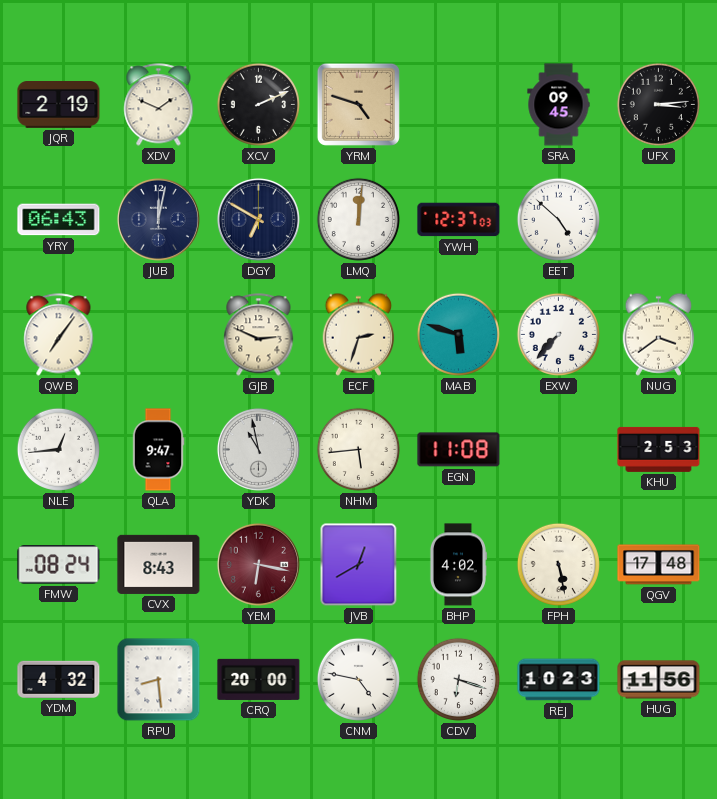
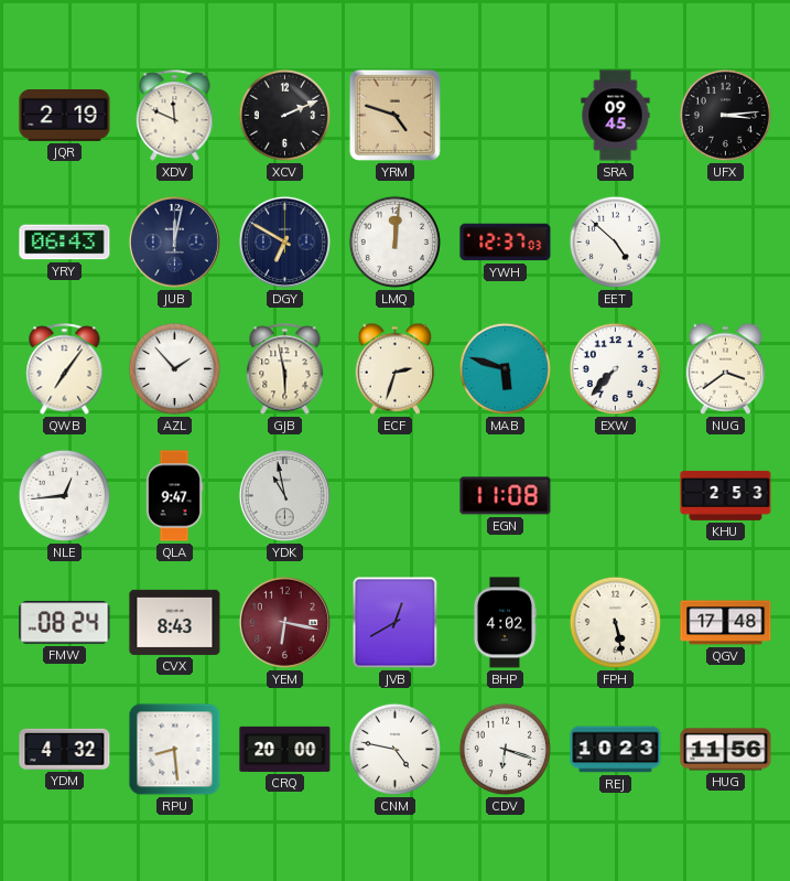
XDV: 1:49 -> 11:49
AZL: none -> 1:53
GJB: 2:49 -> 5:58
NHM: 5:44 -> none
